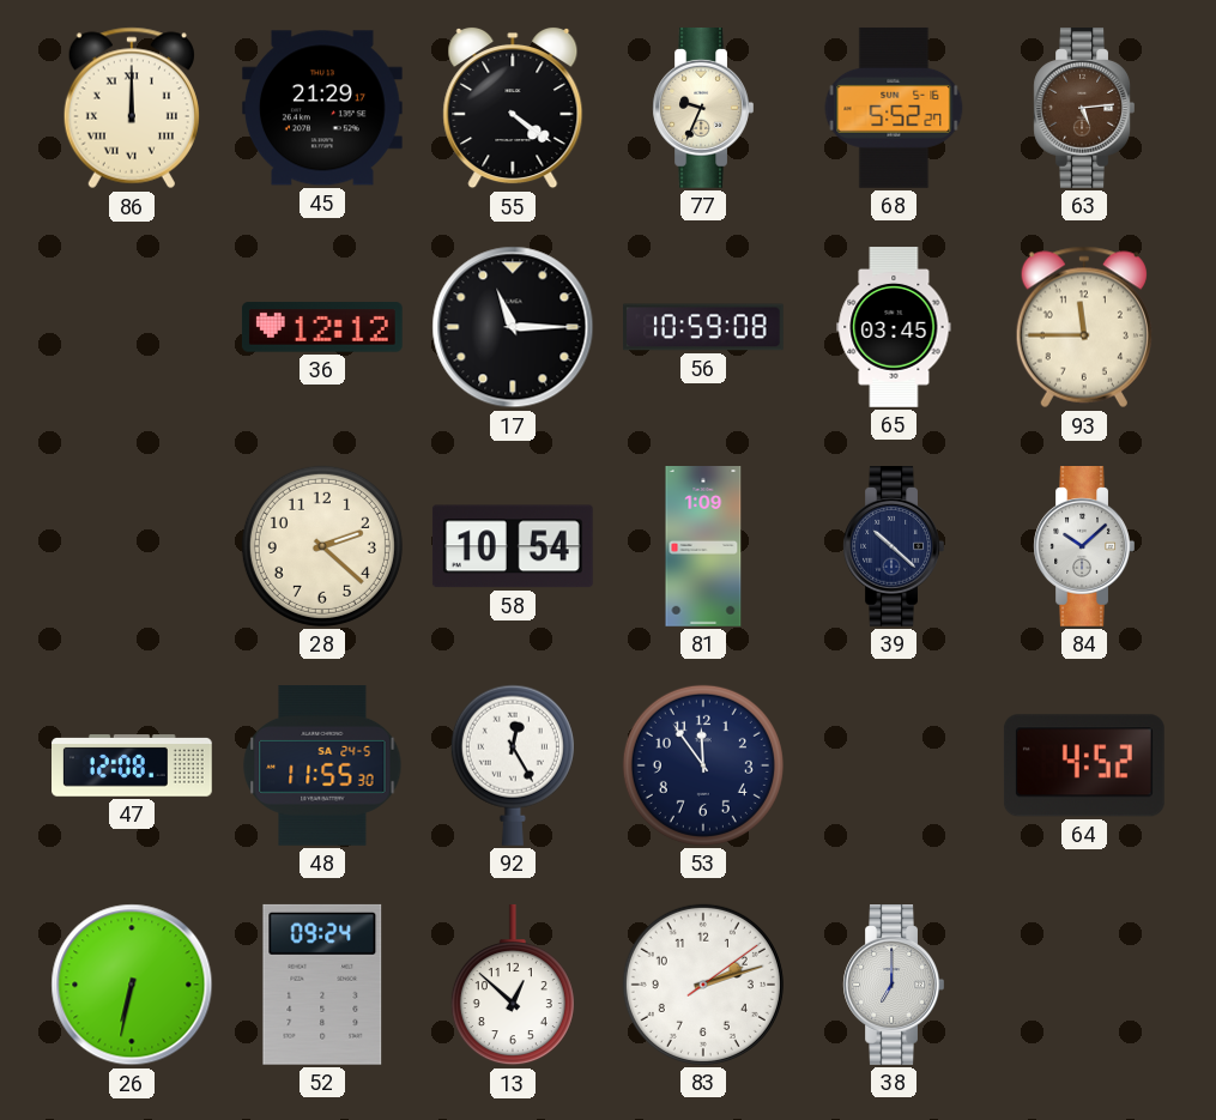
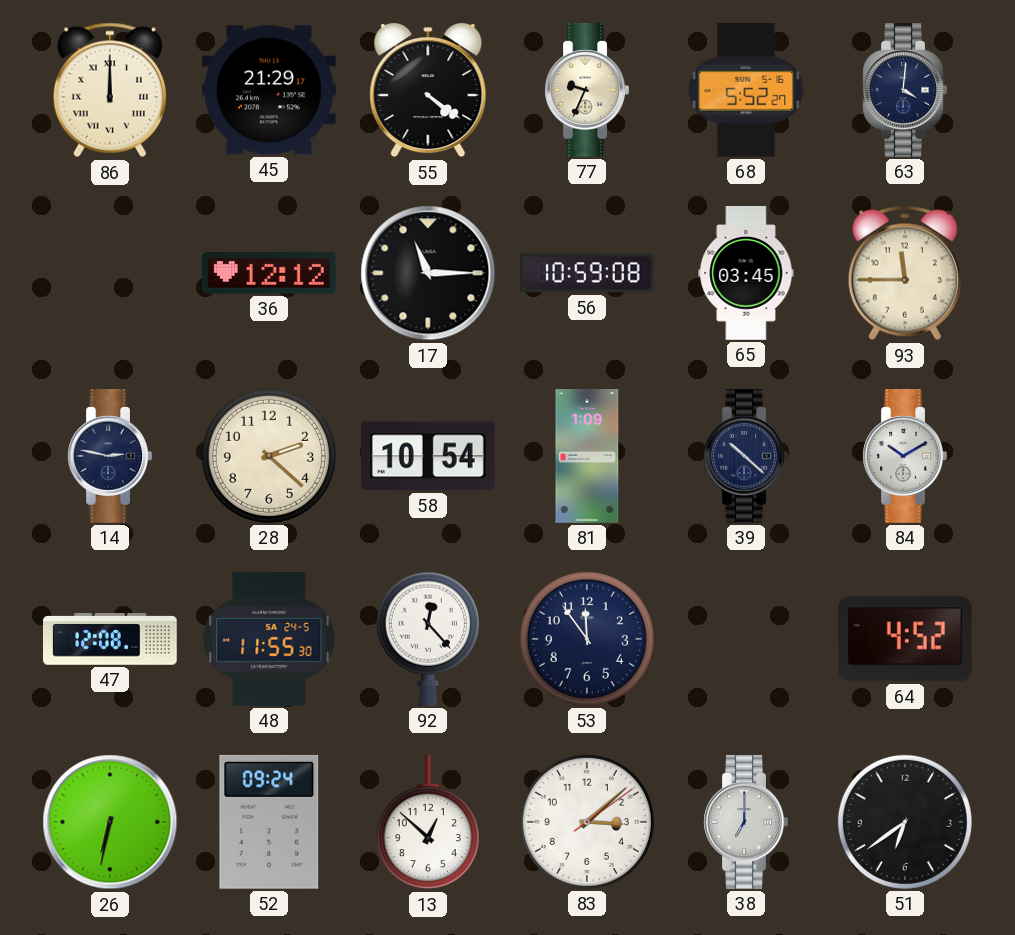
63: 5:14 -> 4:01
63 dial: brown -> navy
14: none -> 2:47
84: 10:08 -> 10:10
92: 12:25 -> 12:23
83: 2:12 -> 3:08
51: none -> 6:39
